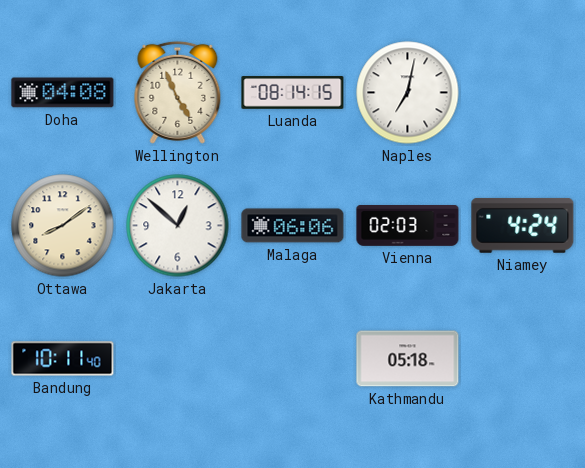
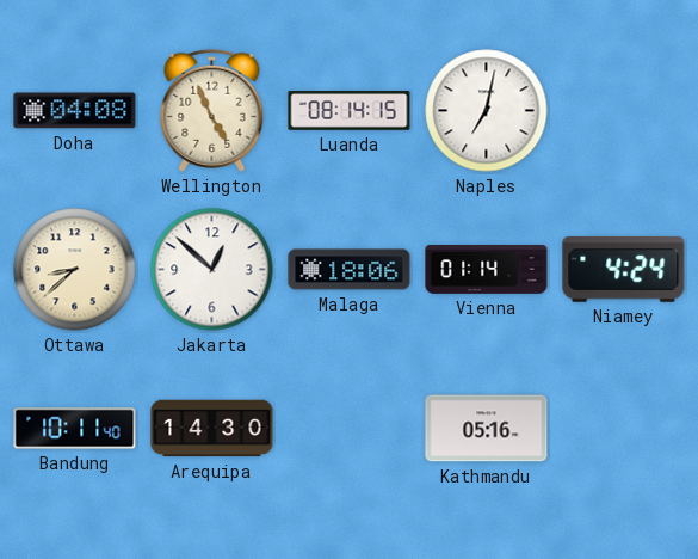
Ottawa: 8:09 -> 8:38
Malaga: 06:06 -> 18:06
Vienna: 02:03 -> 01:14
Arequipa: none -> 14:30
Kathmandu: 05:18 -> 05:16
